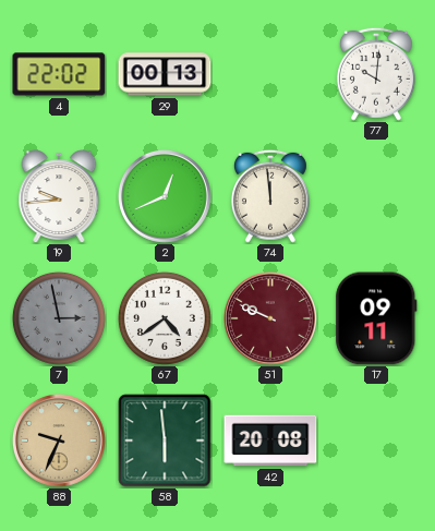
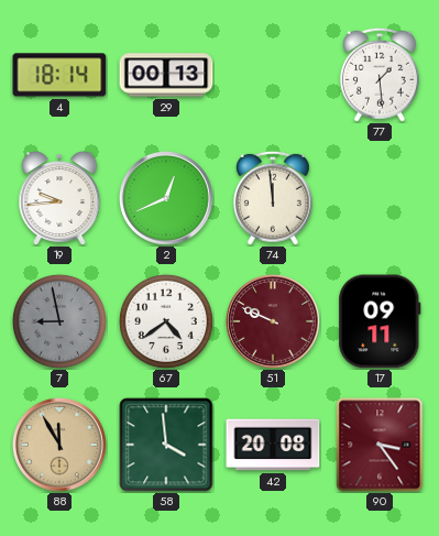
4: 22:02 -> 18:14
77: 10:01 -> 1:29
7: 2:58 -> 8:58
88: 9:34 -> 11:55
58: 5:59 -> 3:59
90: none -> 3:24
